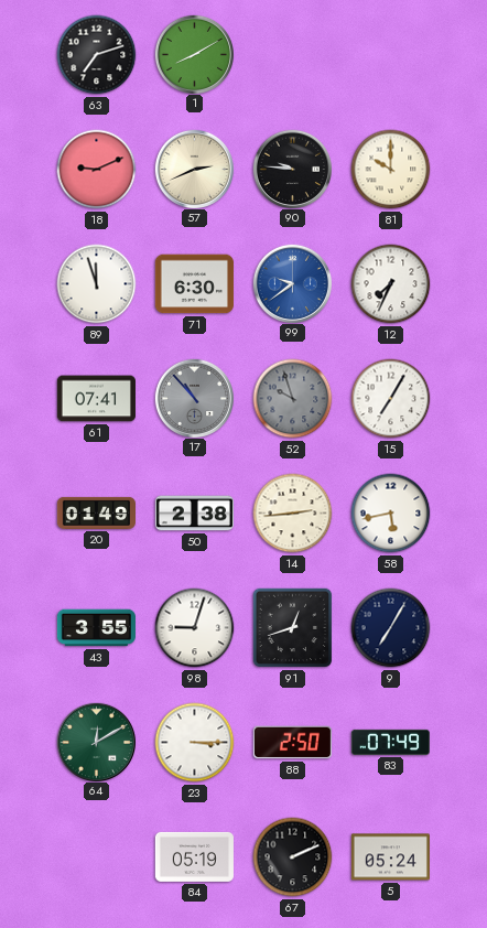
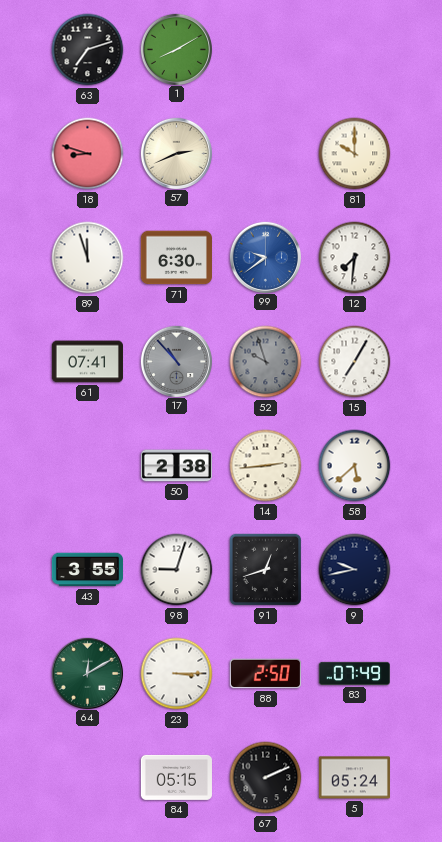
18: 9:11 -> 8:48
90: 9:46 -> none
12: 7:34 -> 7:31
20: 01:49 -> none
58: 5:43 -> 5:38
9: 7:05 -> 9:43
84: 05:19 -> 05:15
